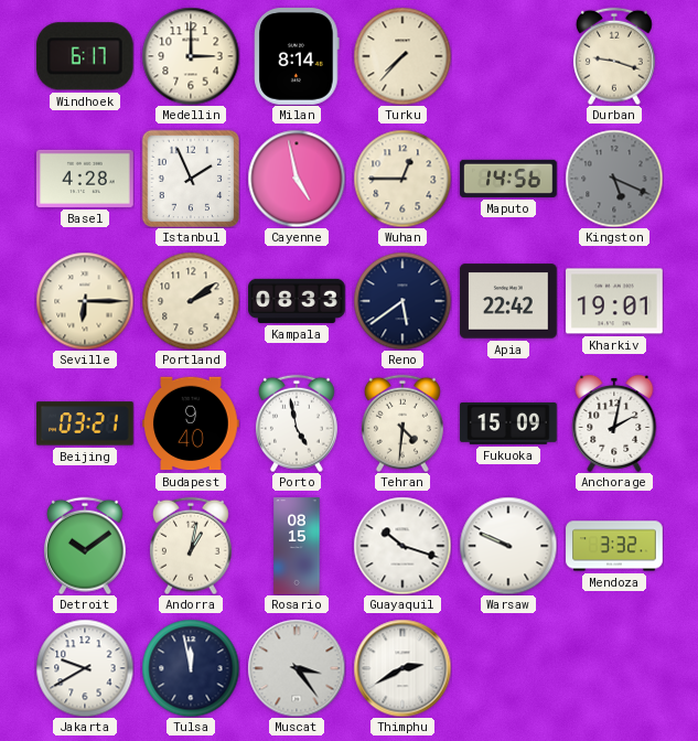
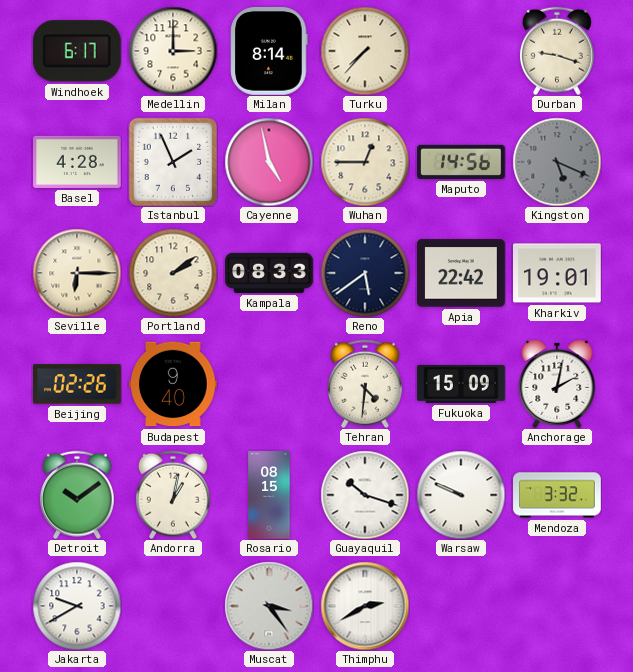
Beijing: 03:21 -> 02:26
Porto: 4:58 -> none
Tulsa: 11:58 -> none
